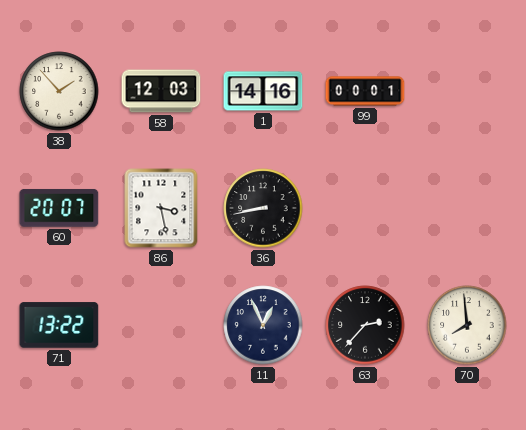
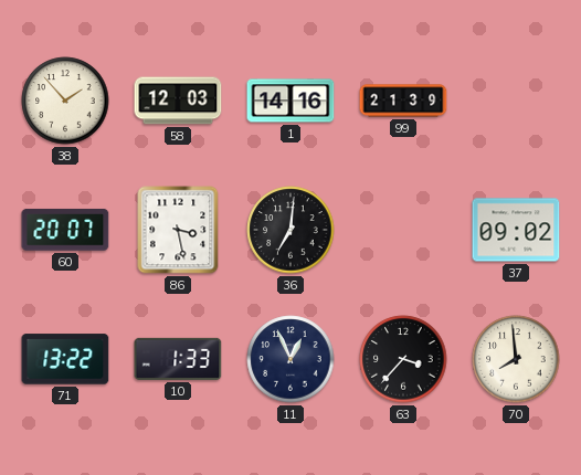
99: 00:01 -> 21:39
36: 8:43 -> 7:01
37: none -> 09:02
10: none -> 1:33
63: 2:37 -> 3:37
